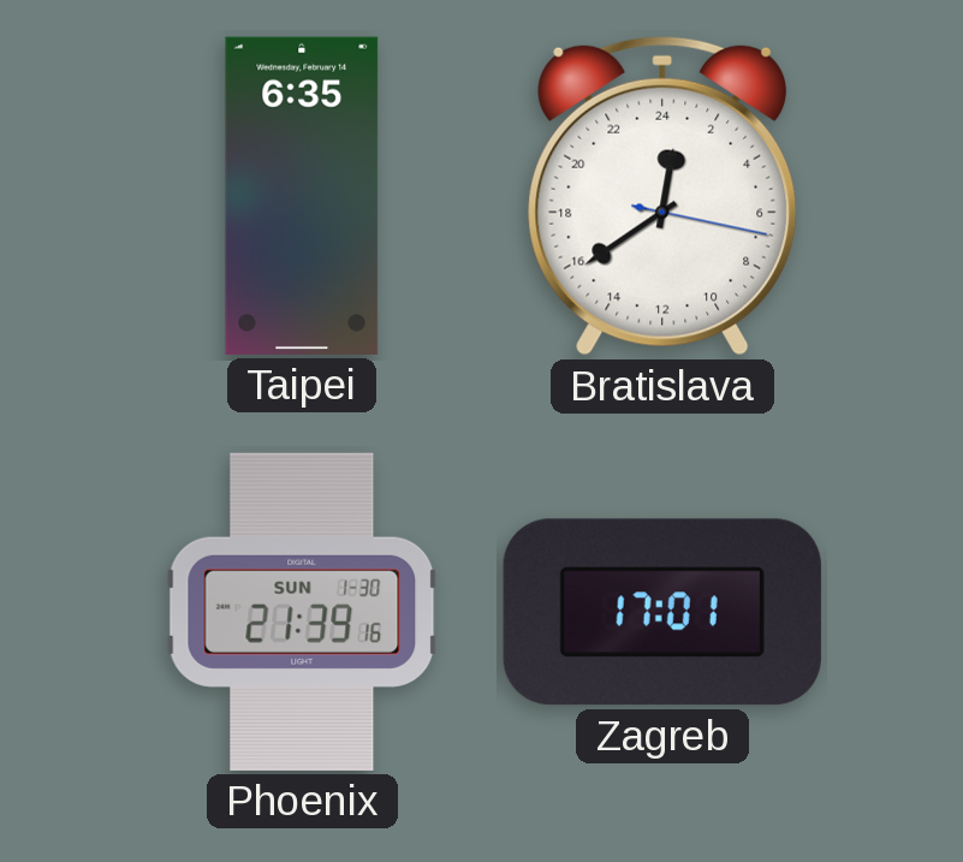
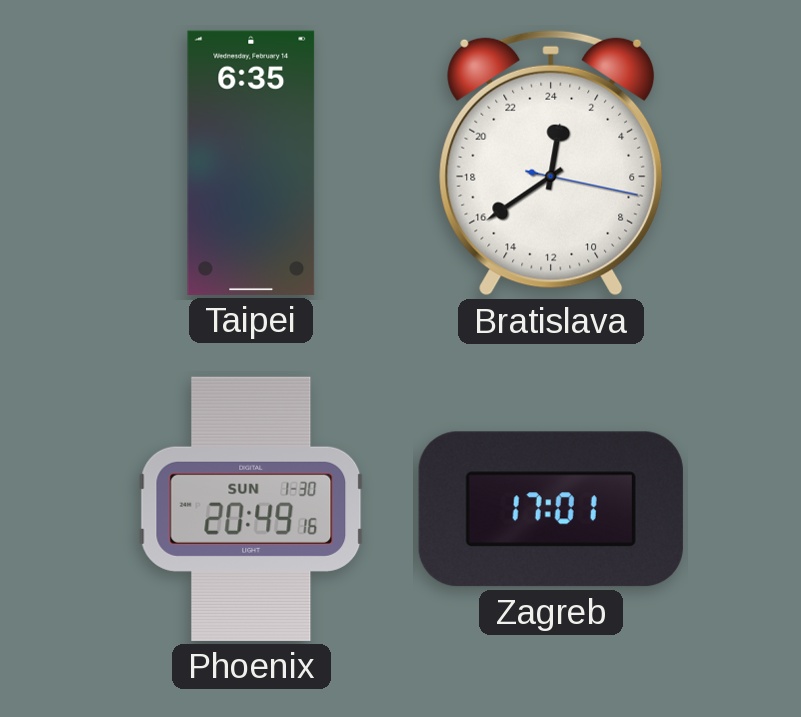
Phoenix: 21:39 -> 20:49
